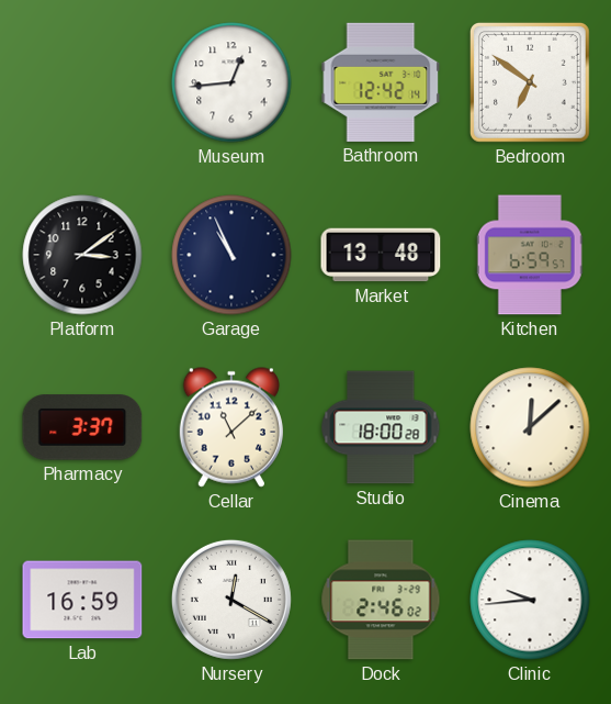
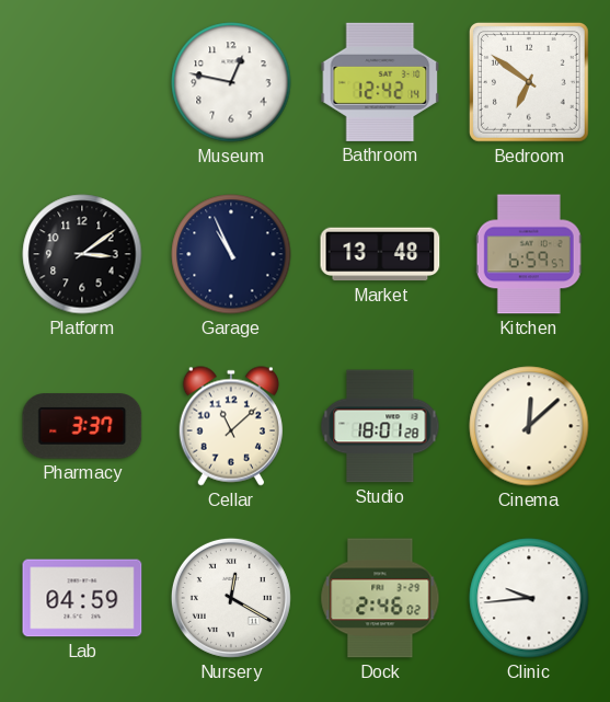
Museum: 12:44 -> 12:47
Studio: 18:00 -> 18:01
Lab: 16:59 -> 04:59
